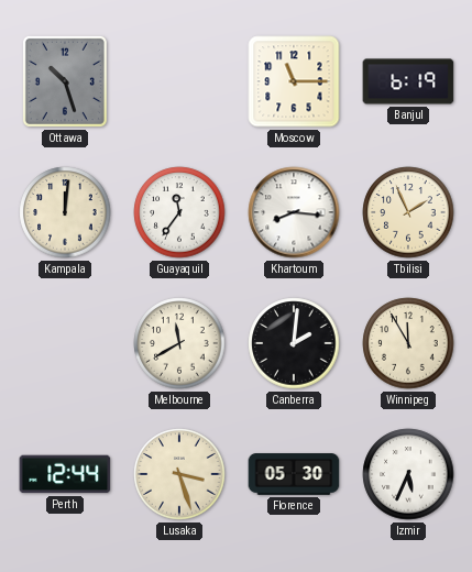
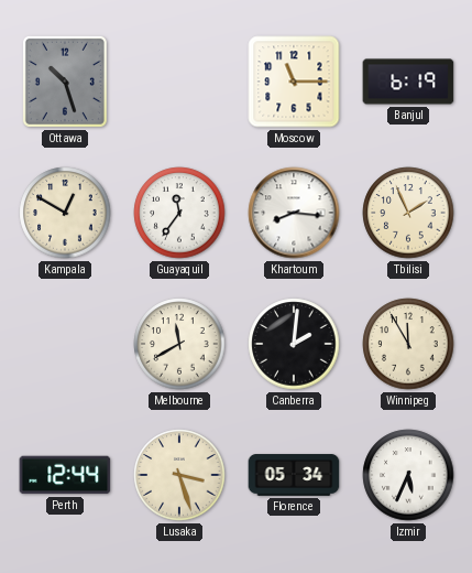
Kampala: 12:01 -> 12:50
Florence: 05:30 -> 05:34
